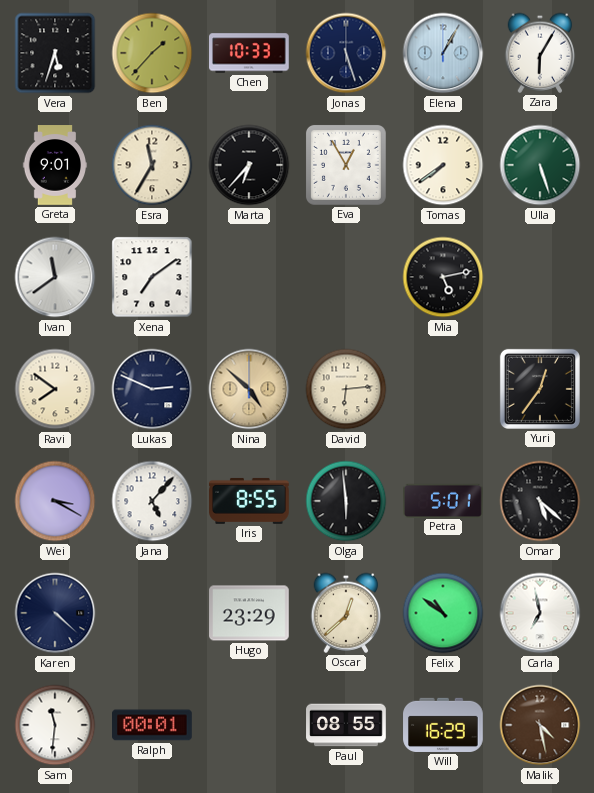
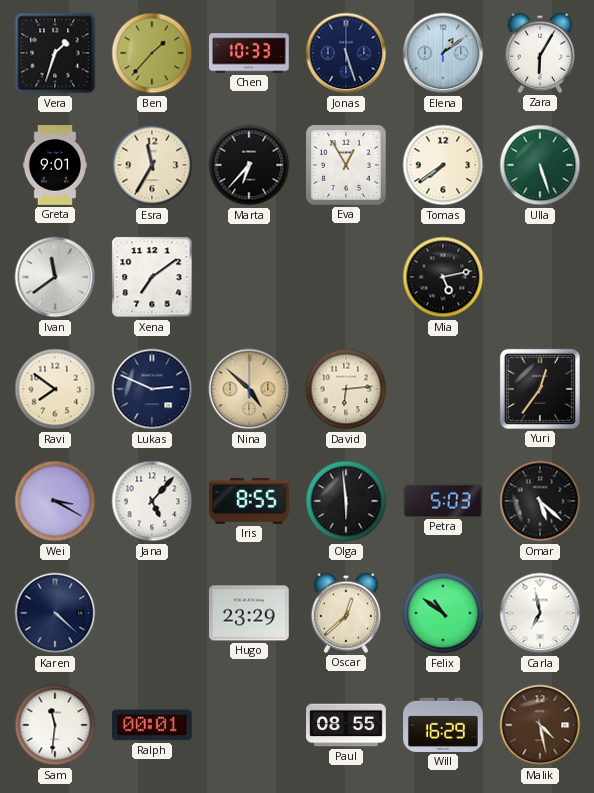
Vera: 5:33 -> 1:33
Elena: 1:05 -> 1:09
Petra: 5:01 -> 5:03
